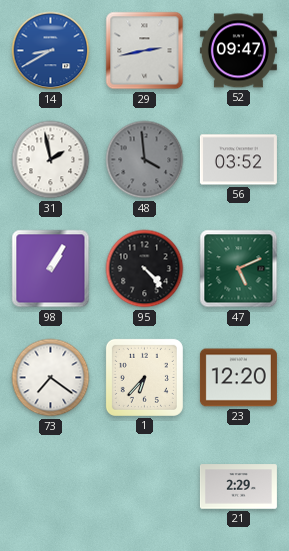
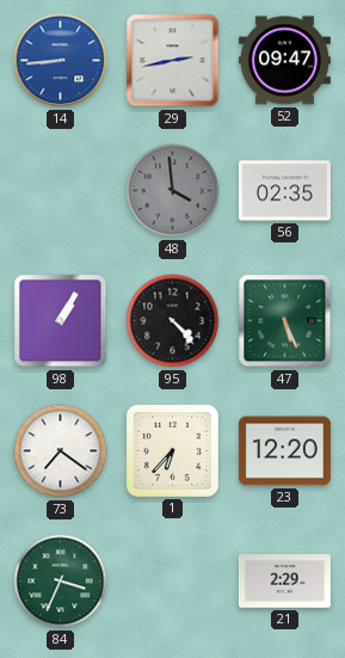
14: 8:40 -> 8:44
31: 1:58 -> none
56: 03:52 -> 02:35
47: 5:11 -> 5:26
84: none -> 3:34
